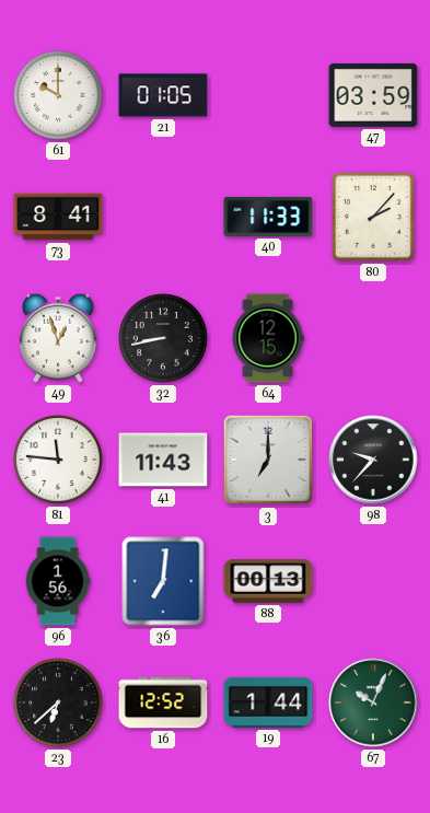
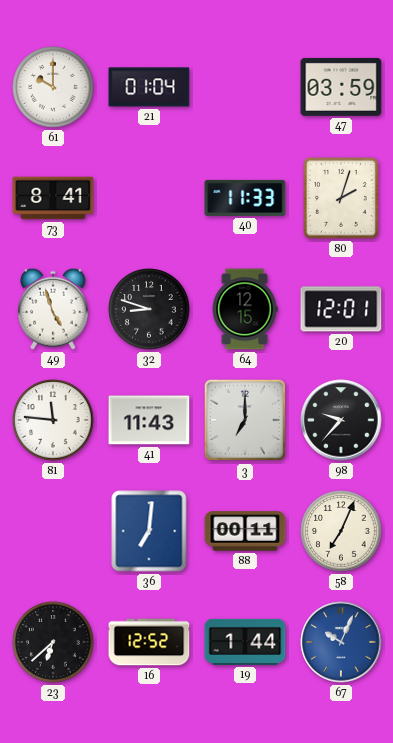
21: 01:05 -> 01:04
80: 2:07 -> 2:03
49: 12:57 -> 4:57
32: 8:43 -> 8:48
20: none -> 12:01
96: 1:56 -> none
88: 00:13 -> 00:11
58: none -> 7:04
67 dial: green -> blue
